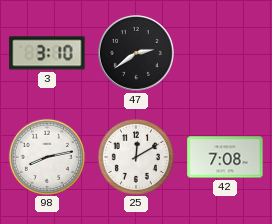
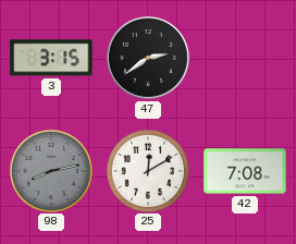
3: 3:10 -> 3:15
98 dial: white -> grey
